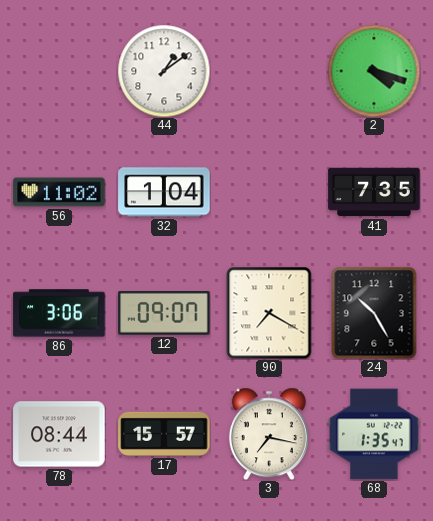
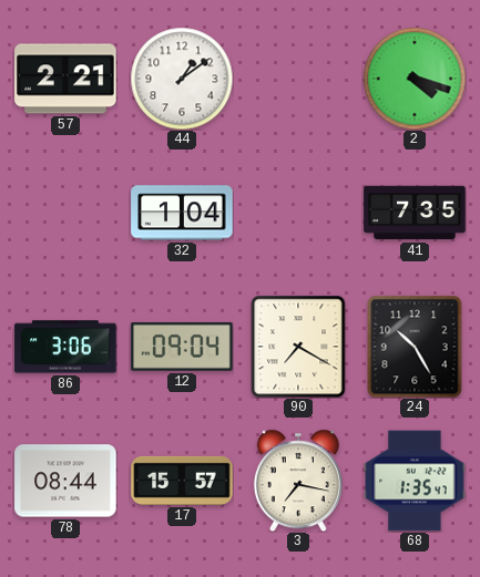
57: none -> 2:21
56: 11:02 -> none
12: 09:07 -> 09:04
